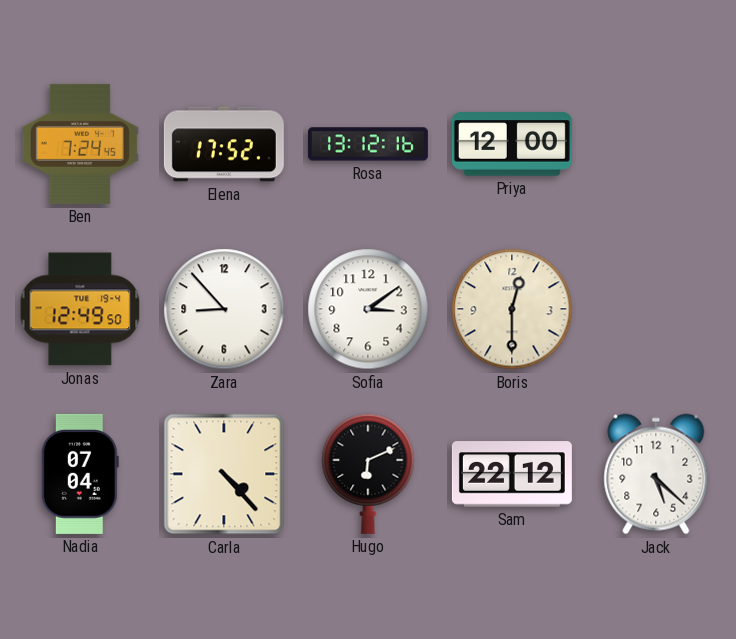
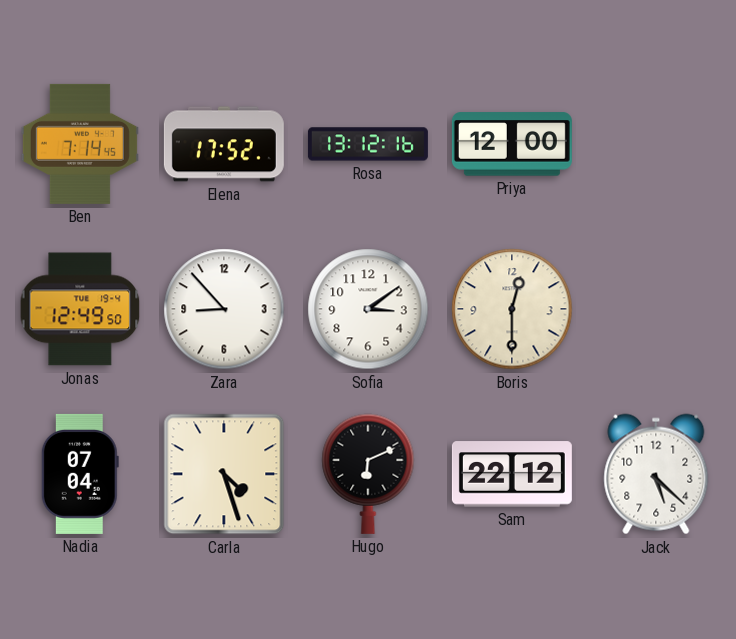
Ben: 7:24 -> 7:14
Carla: 4:23 -> 4:27
